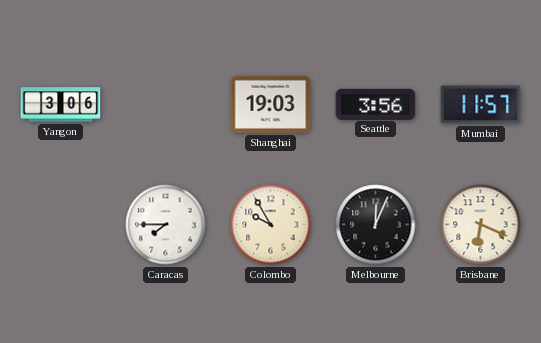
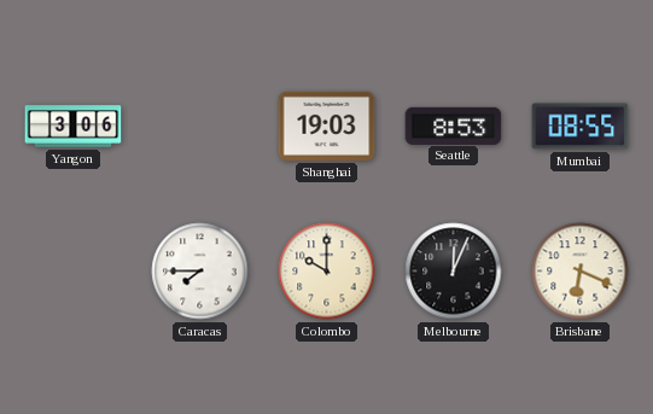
Seattle: 3:56 -> 8:53
Mumbai: 11:57 -> 08:55
Colombo: 9:55 -> 10:00
